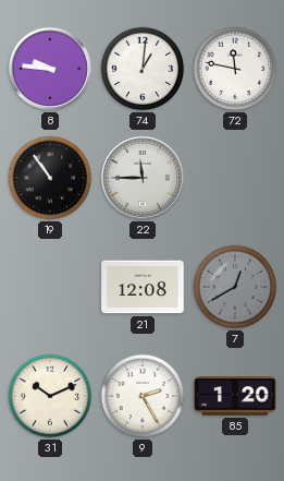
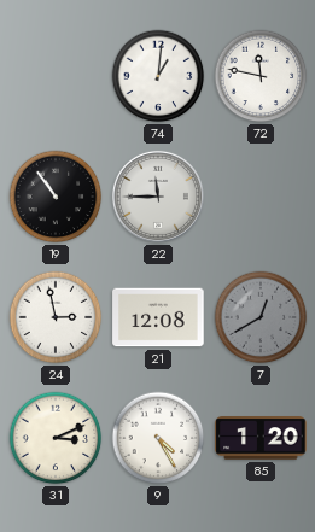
8: 9:46 -> none
24: none -> 2:58
31: 10:11 -> 3:11
9: 2:25 -> 4:25
